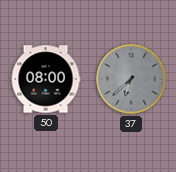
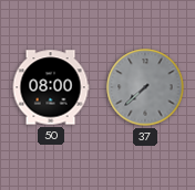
37: 6:38 -> 7:38
